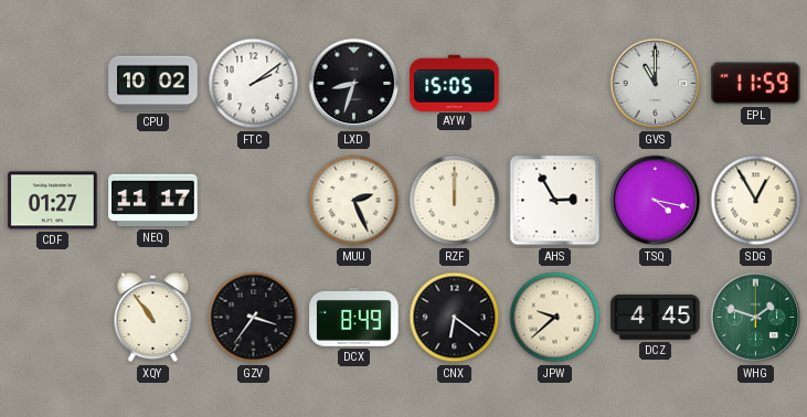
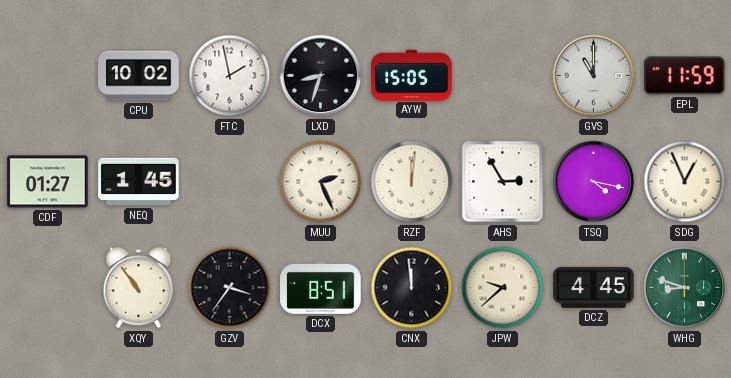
FTC: 2:09 -> 1:58
NEQ: 11:17 -> 1:45
RZF: 12:00 -> 12:01
SDG: 12:55 -> 12:56
DCX: 8:49 -> 8:51
CNX: 6:21 -> 11:59
WHG: 1:48 -> 8:48
